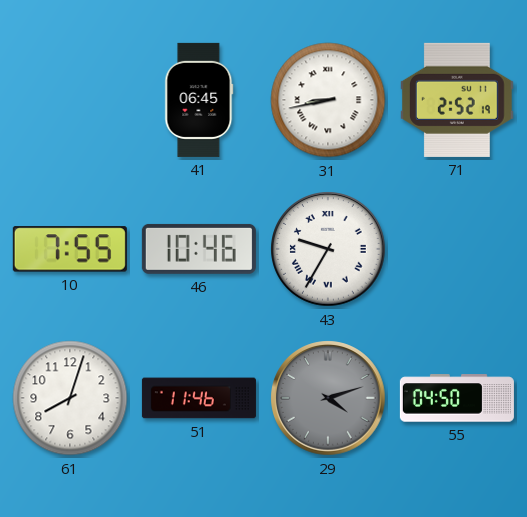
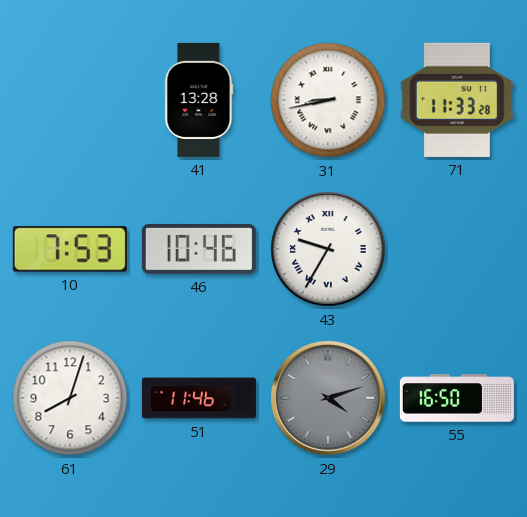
41: 06:45 -> 13:28
71: 2:52 -> 11:33
10: 7:55 -> 7:53
55: 04:50 -> 16:50
